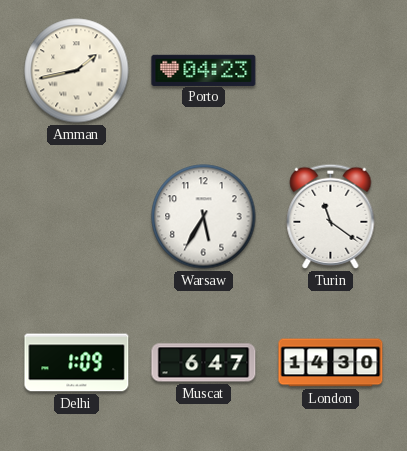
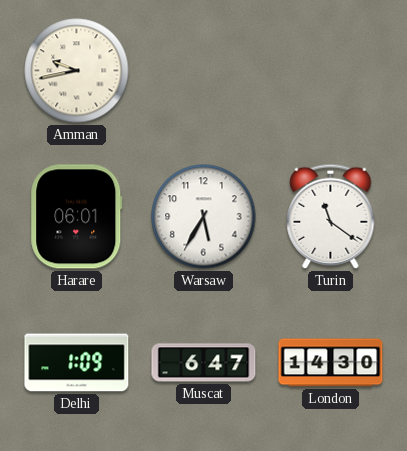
Amman: 1:43 -> 9:43
Porto: 04:23 -> none
Harare: none -> 06:01
